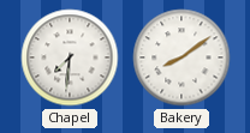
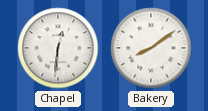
Chapel: 7:31 -> 12:31
